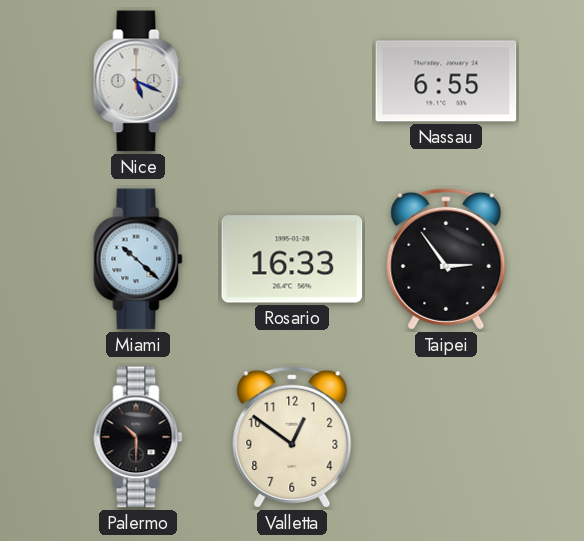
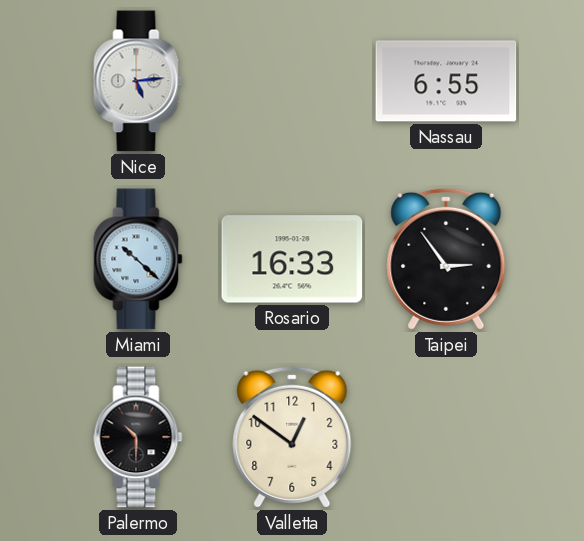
Nice: 5:19 -> 5:14
